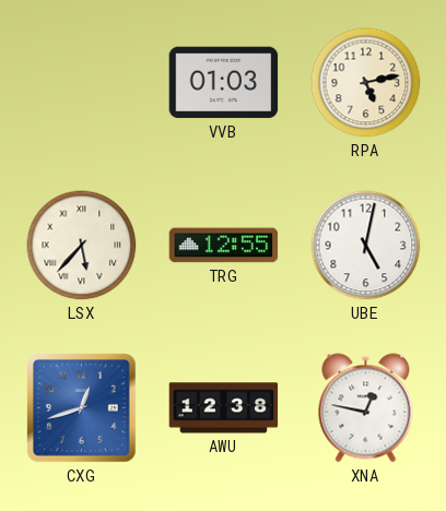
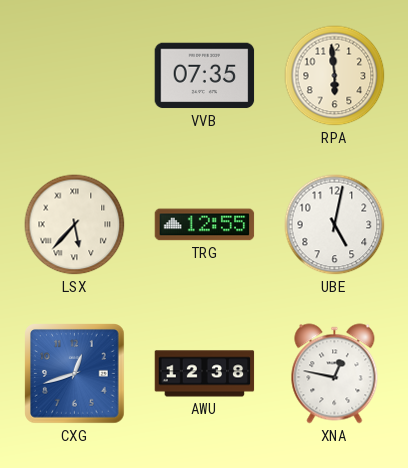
VVB: 01:03 -> 07:35
RPA: 5:13 -> 5:59
